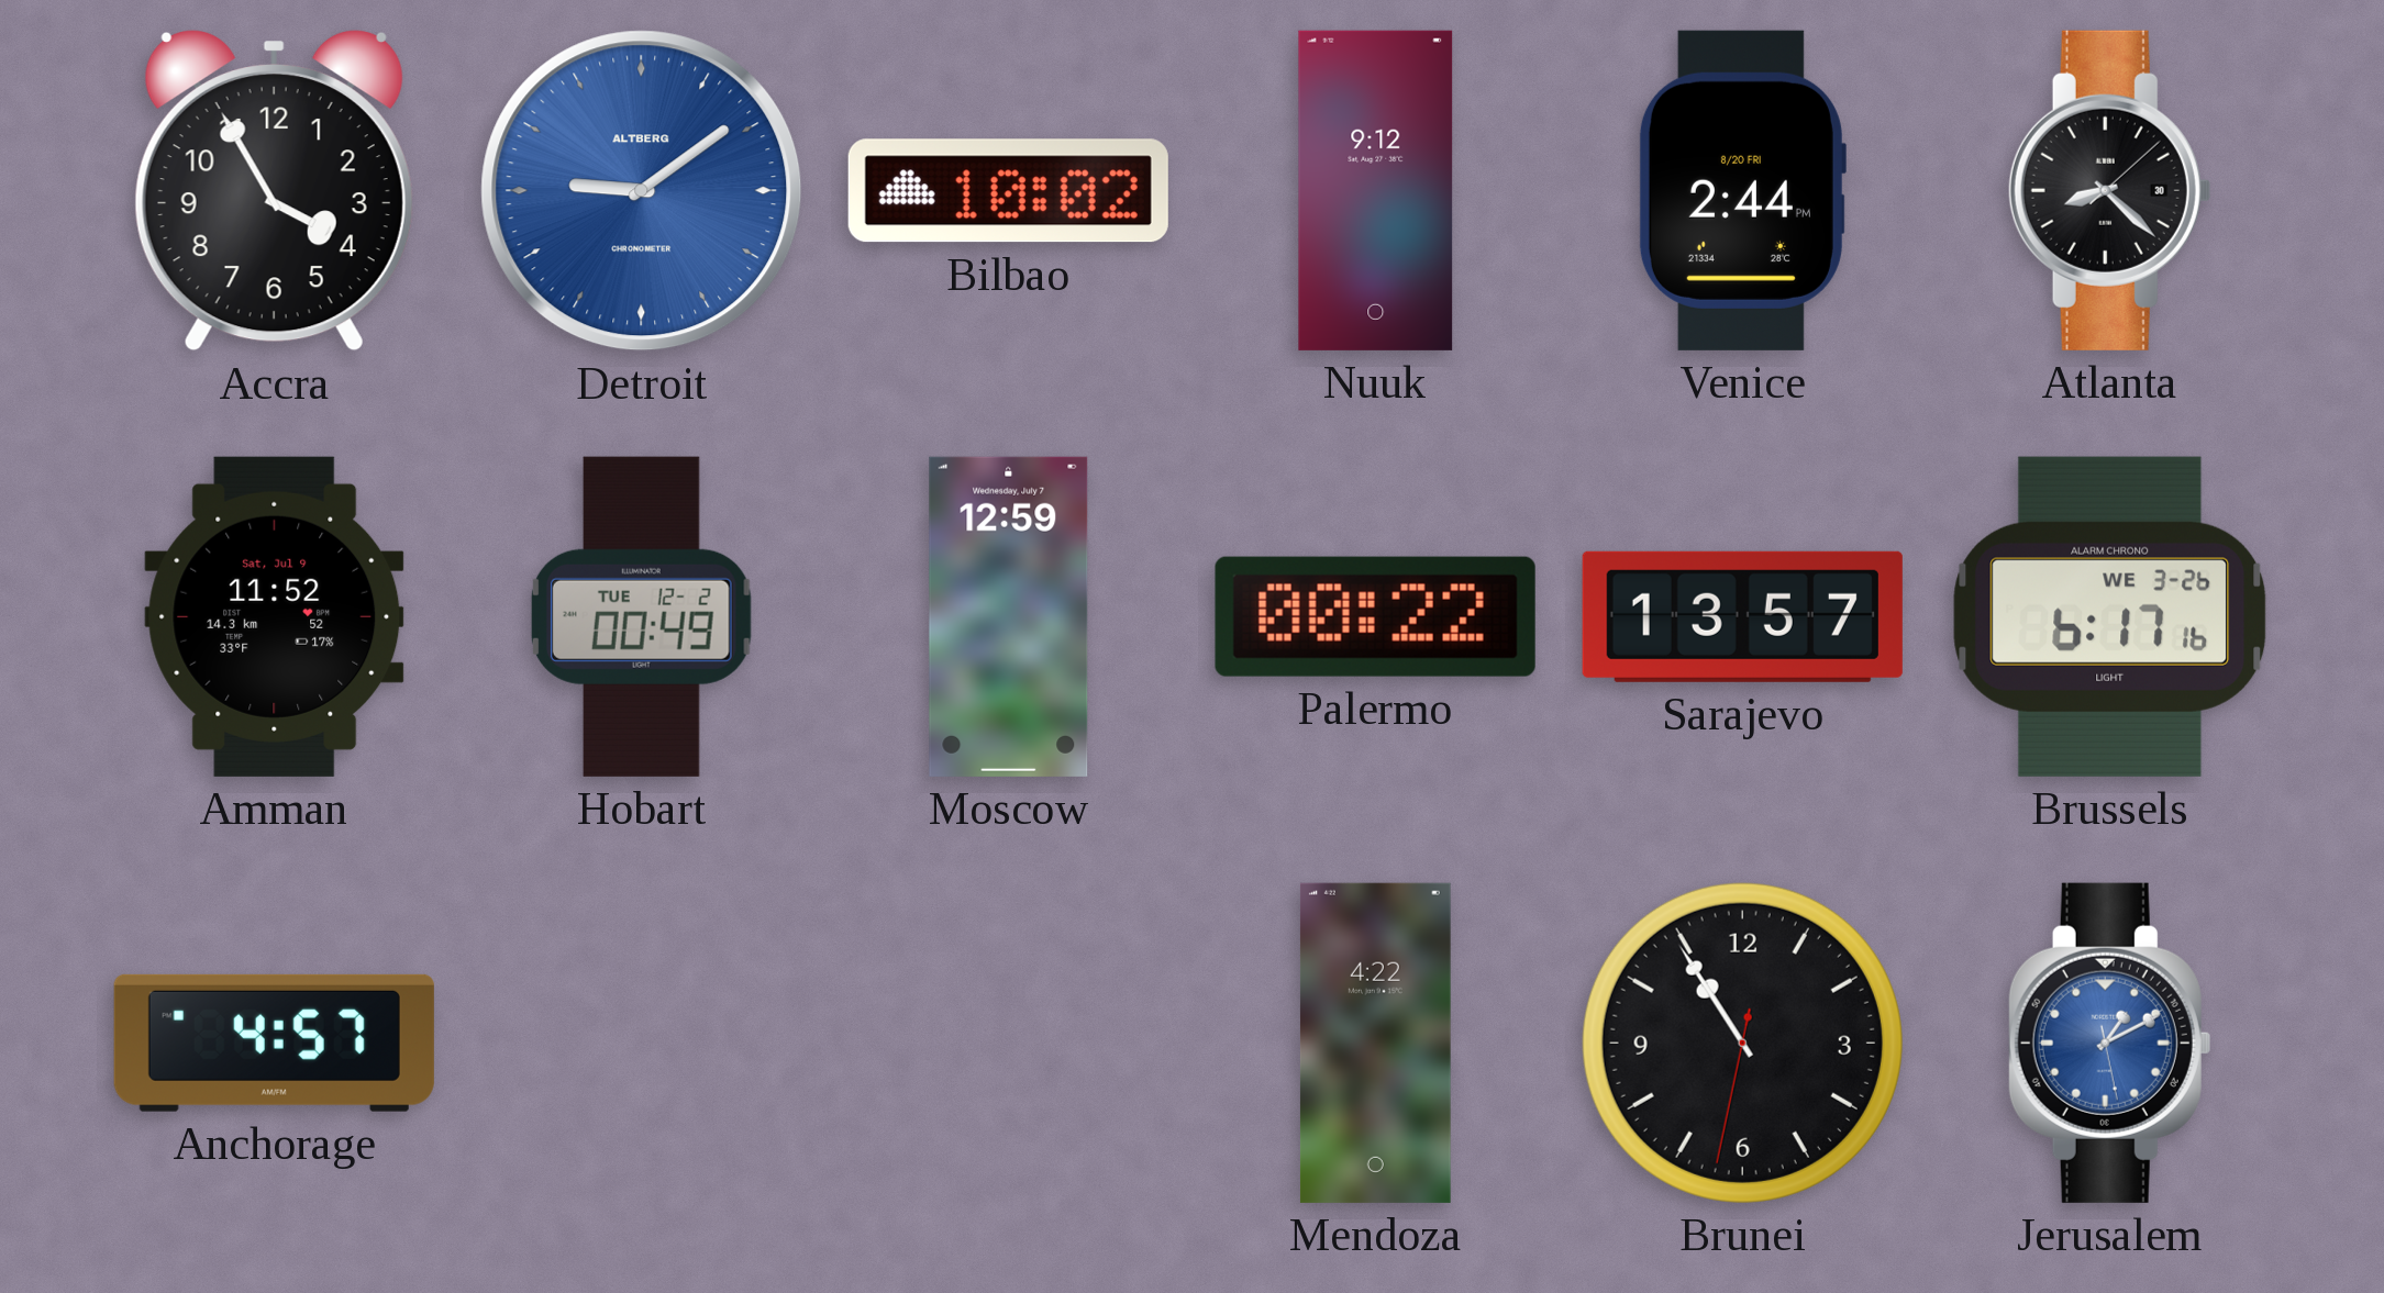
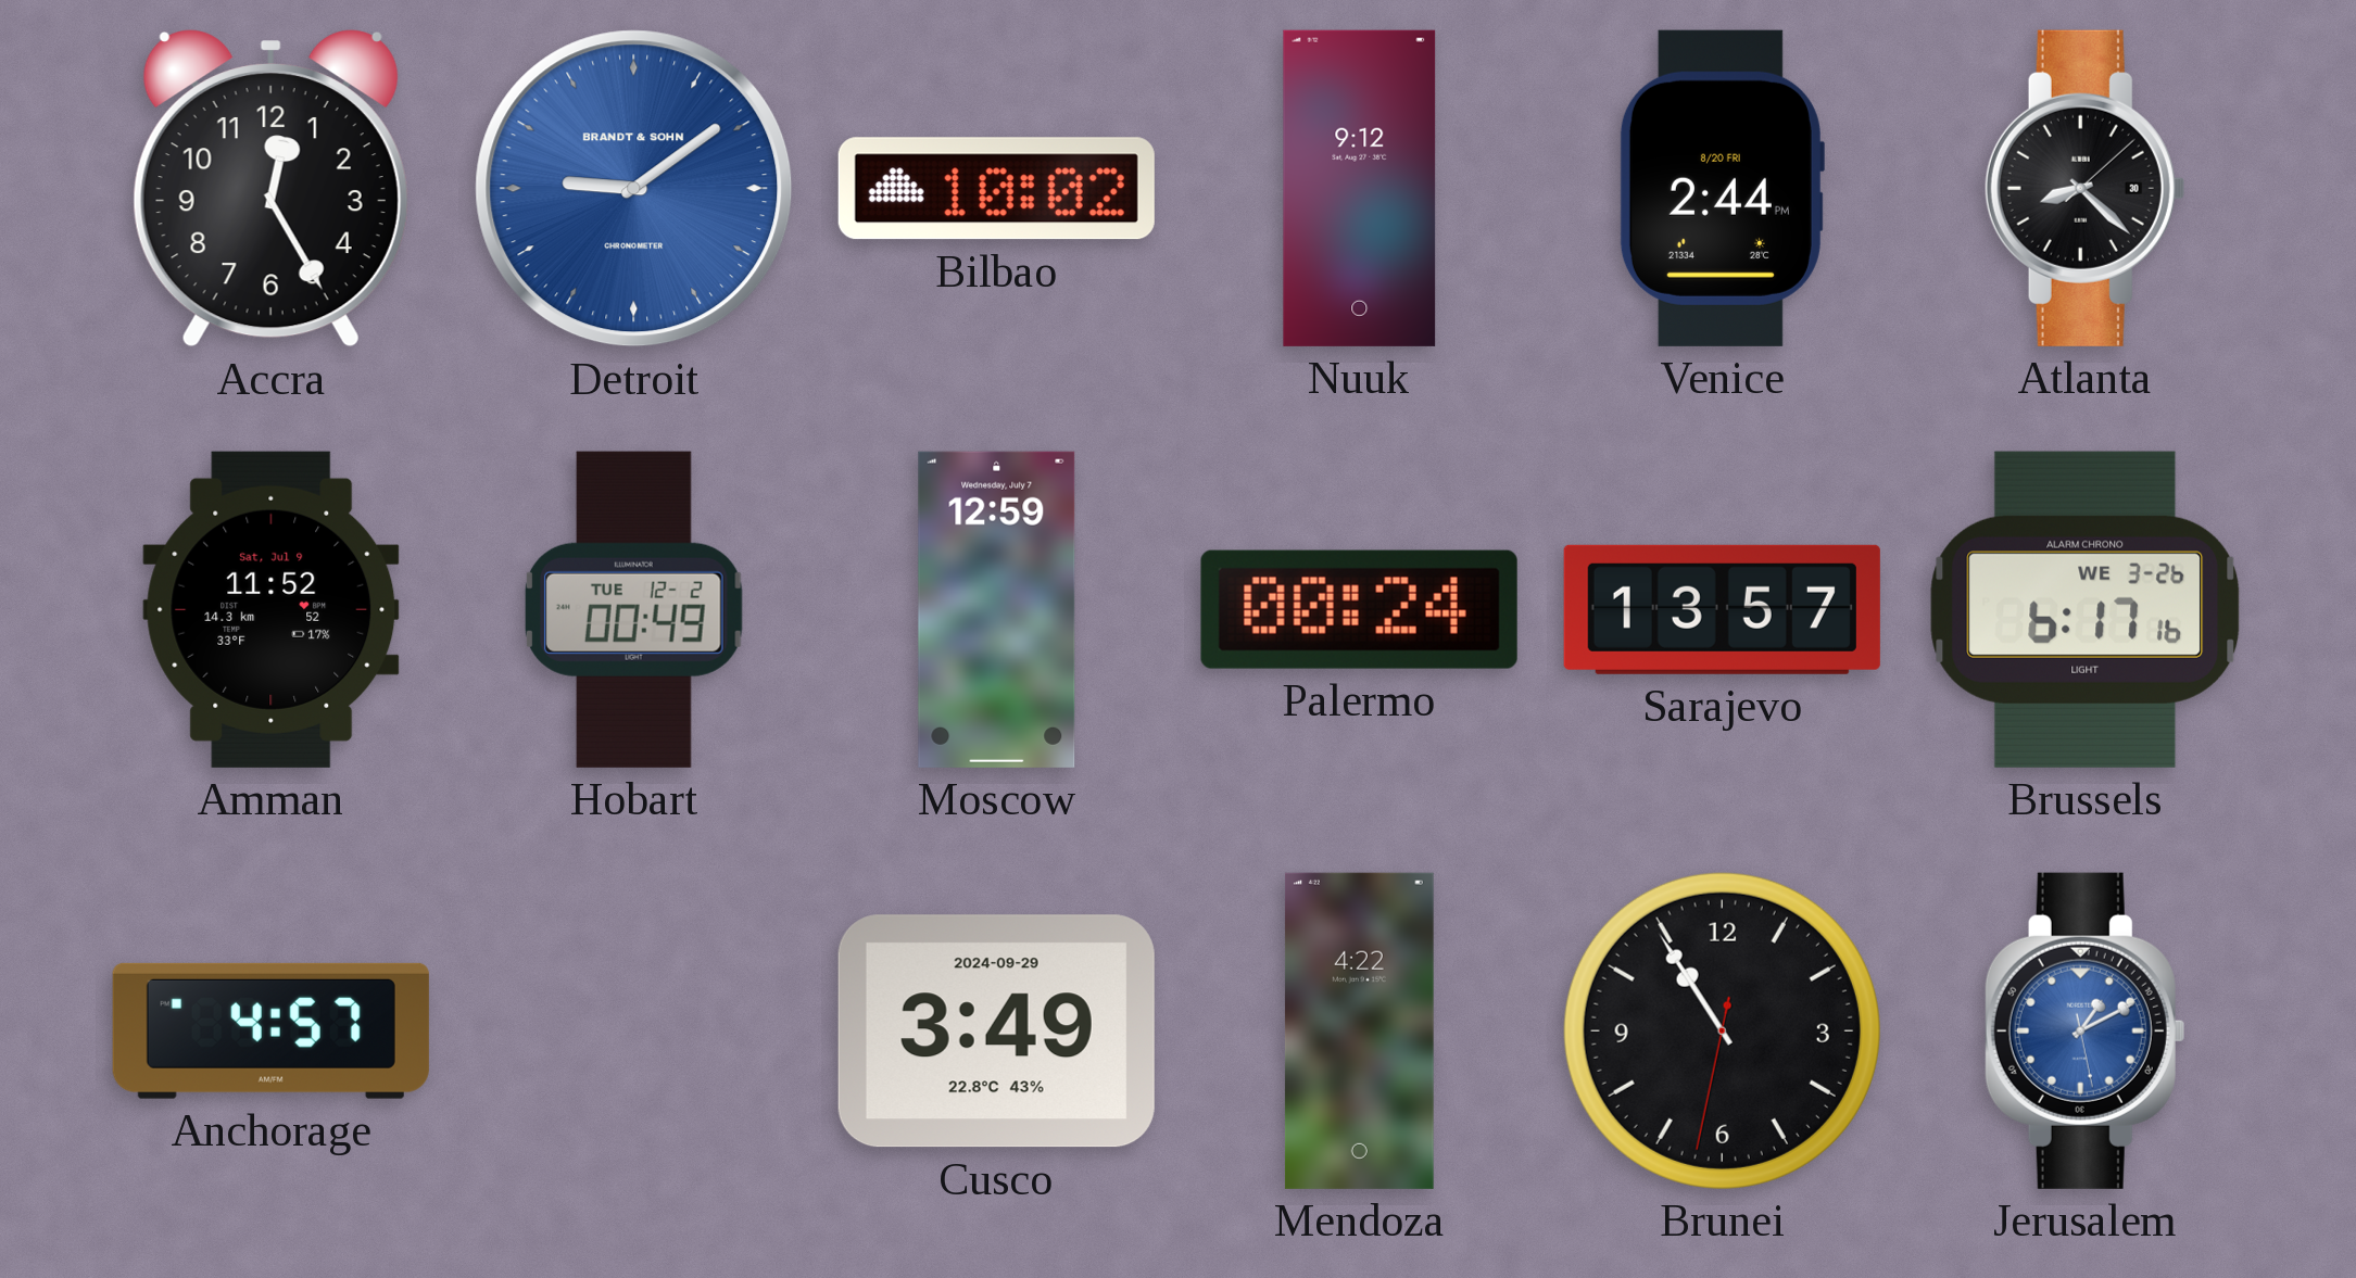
Accra: 3:55 -> 12:25
Detroit brand: ALTBERG -> BRANDT & SOHN
Palermo: 00:22 -> 00:24
Cusco: none -> 3:49
